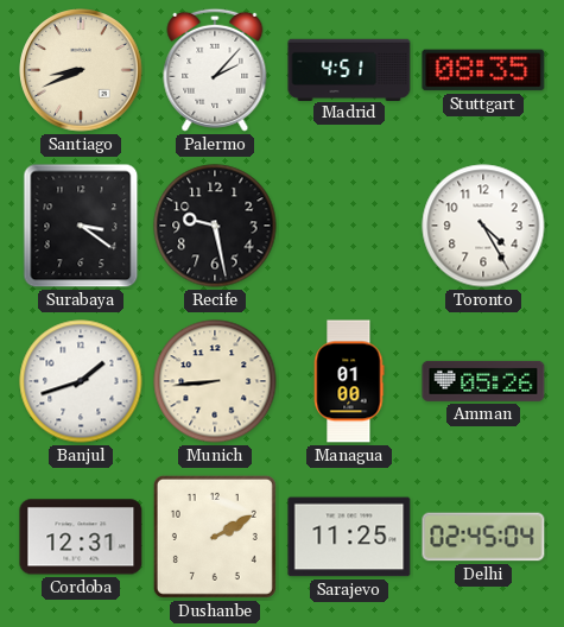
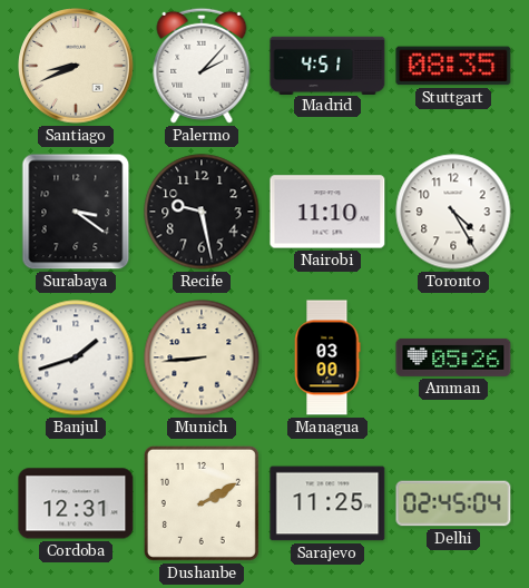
Nairobi: none -> 11:10
Managua: 01:00 -> 03:00
